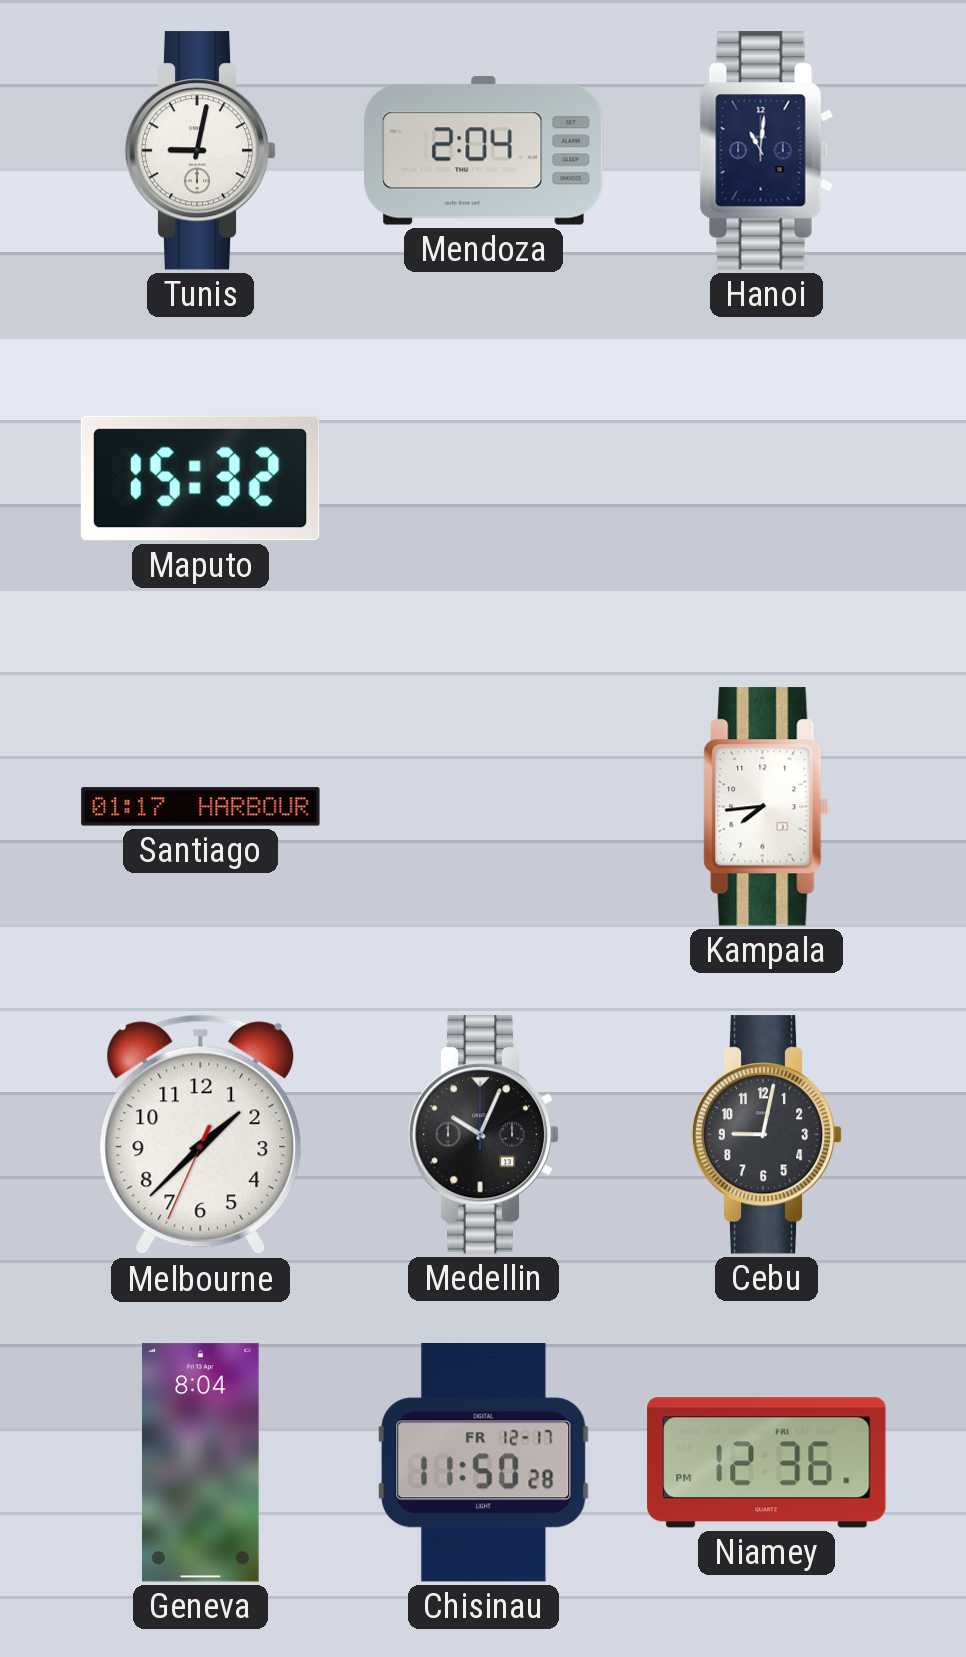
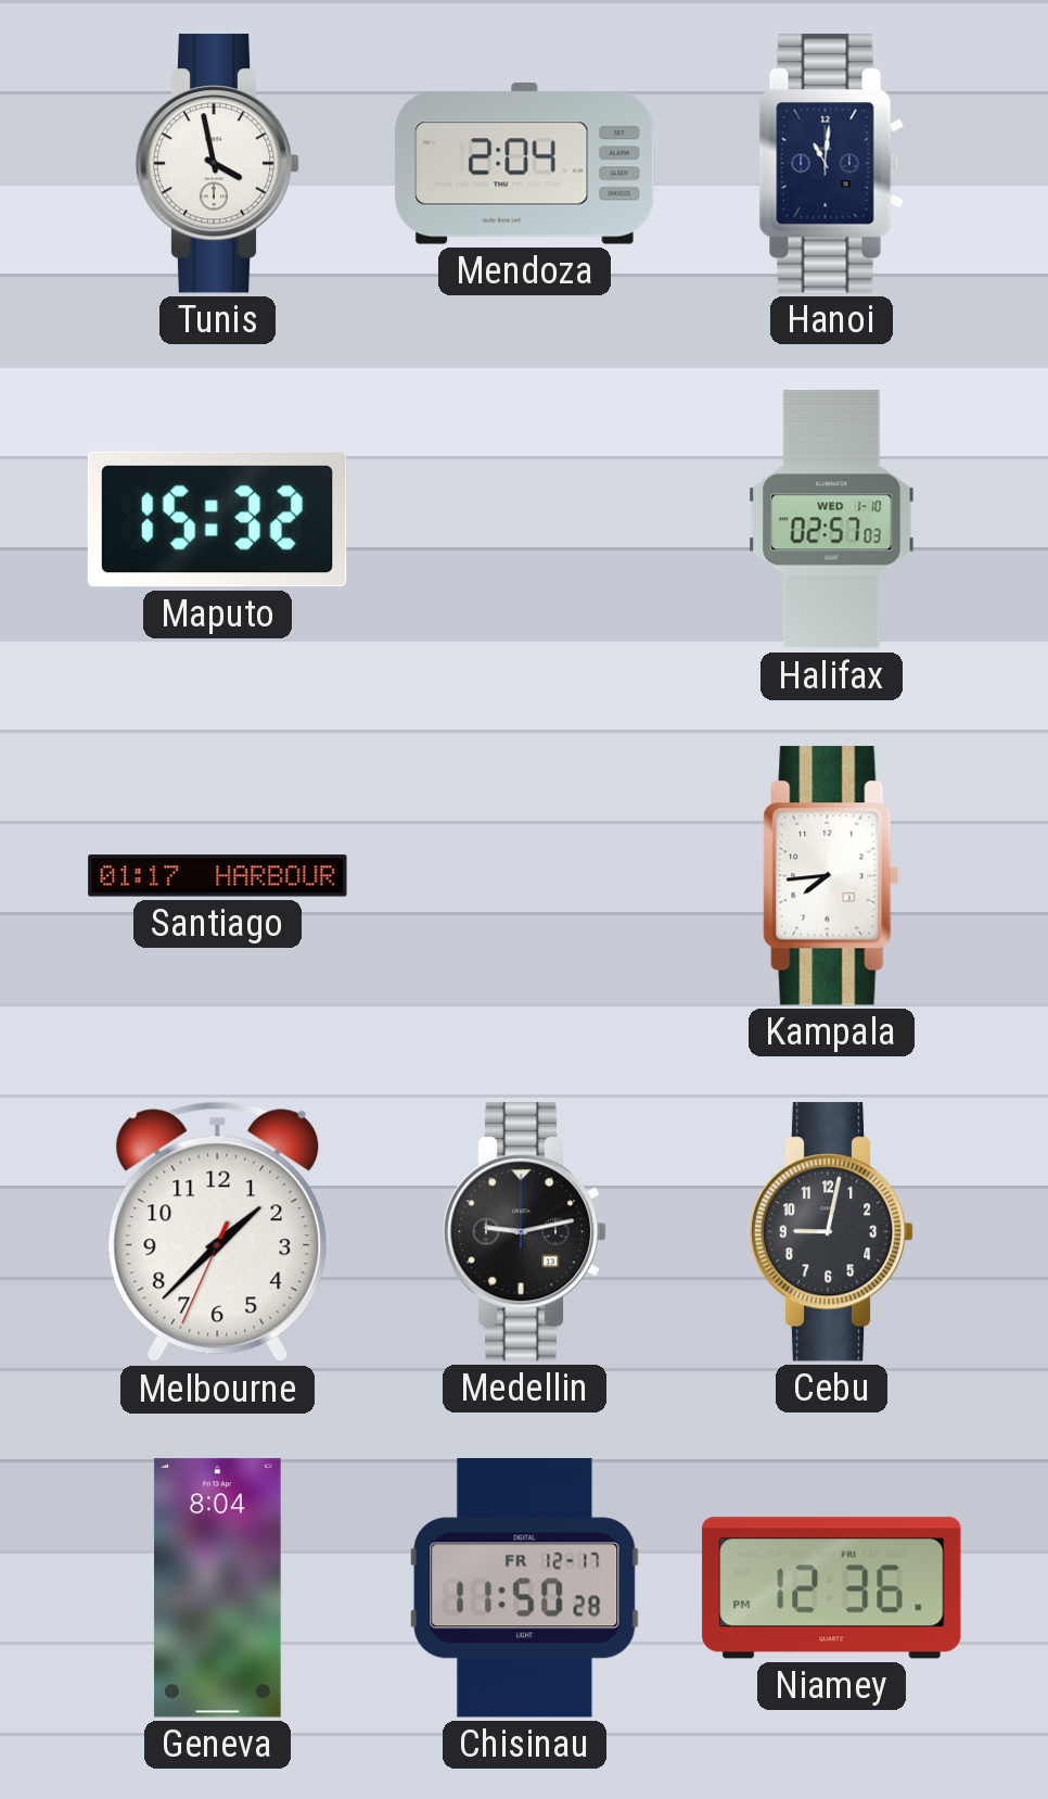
Tunis: 9:02 -> 3:58
Halifax: none -> 02:57
Medellin: 10:04 -> 9:13
